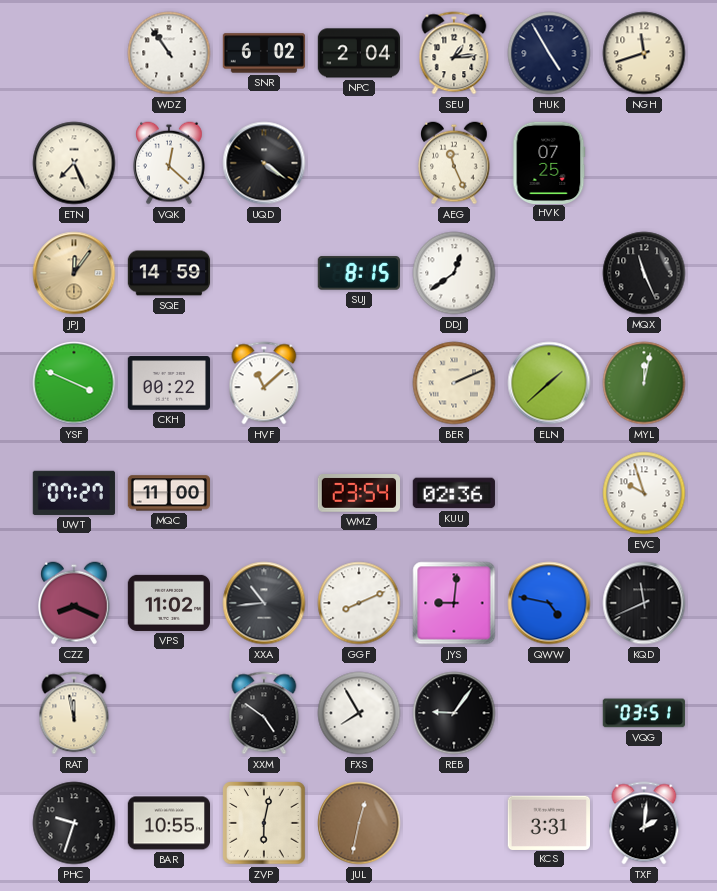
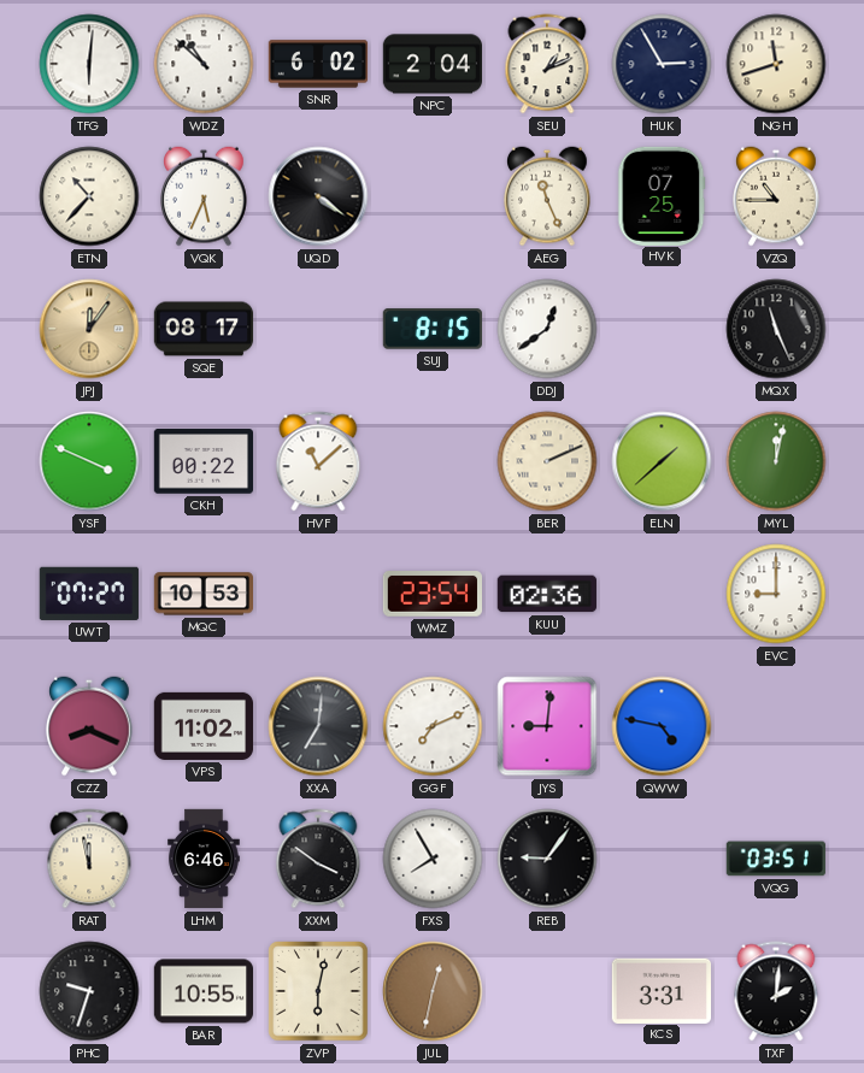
TFG: none -> 6:01
WDZ: 10:54 -> 10:52
SEU: 1:14 -> 1:11
HUK: 4:55 -> 2:55
ETN: 7:26 -> 10:37
VQK: 12:22 -> 5:34
VZQ: none -> 10:45
SQE: 14:59 -> 08:17
MQC: 11:00 -> 10:53
EVC: 9:57 -> 9:00
XXA: 10:44 -> 7:01
GGF: 8:11 -> 7:11
KQD: 11:41 -> none
LHM: none -> 6:46
XXM: 4:51 -> 3:51
